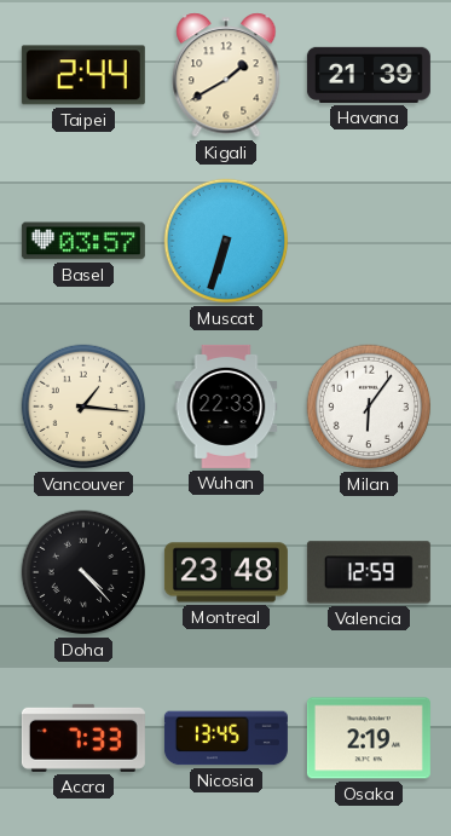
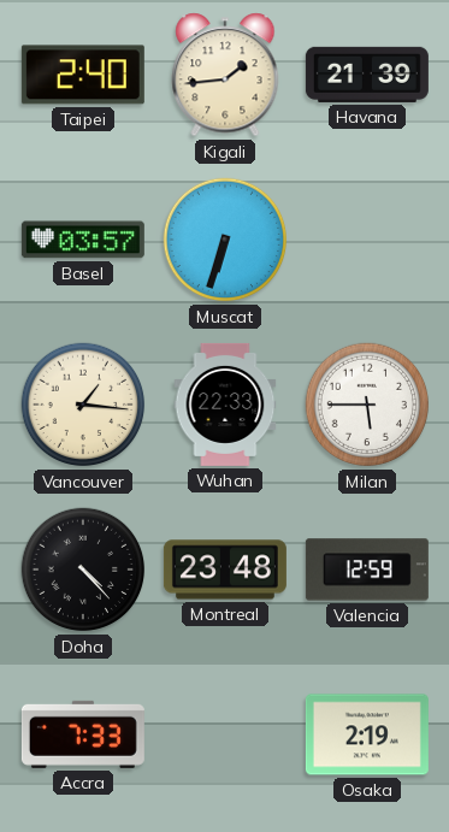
Taipei: 2:44 -> 2:40
Kigali: 1:40 -> 1:44
Milan: 6:06 -> 5:45
Nicosia: 13:45 -> none
